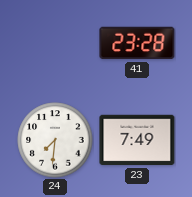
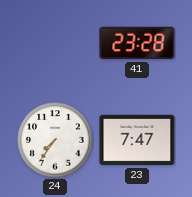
24: 7:31 -> 7:36
23: 7:49 -> 7:47
